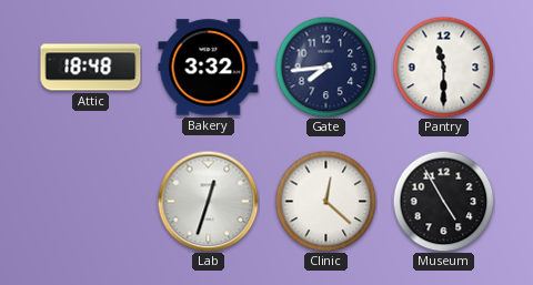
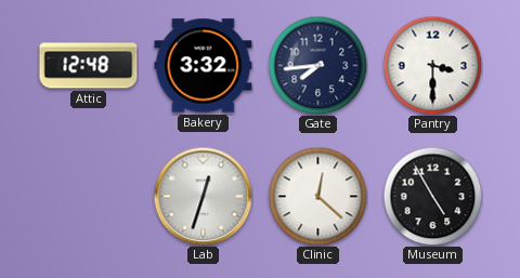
Attic: 18:48 -> 12:48
Pantry: 11:30 -> 3:30
